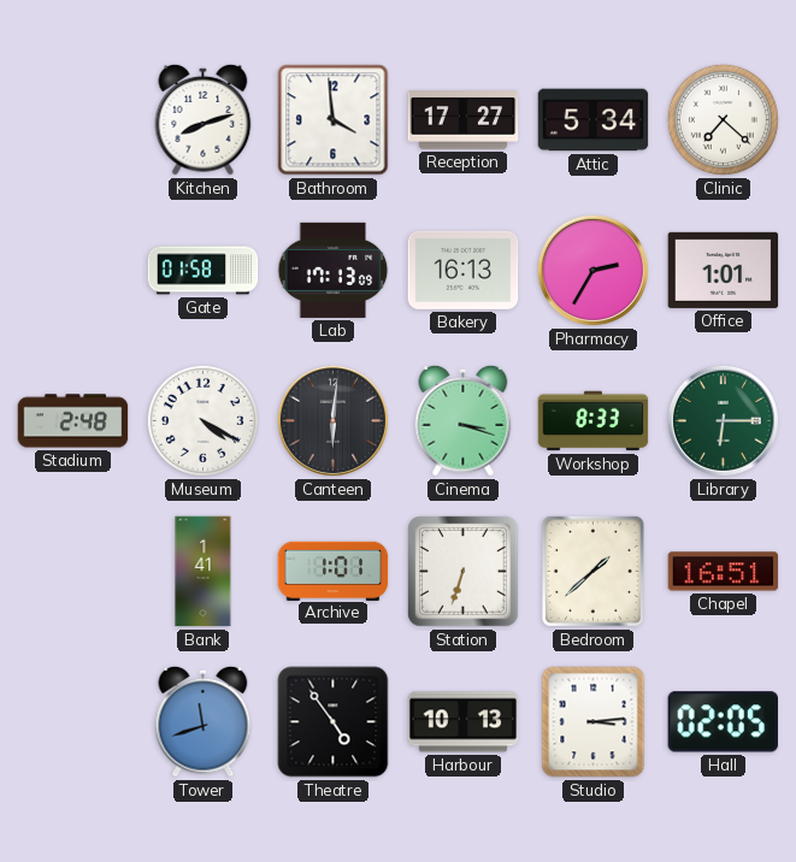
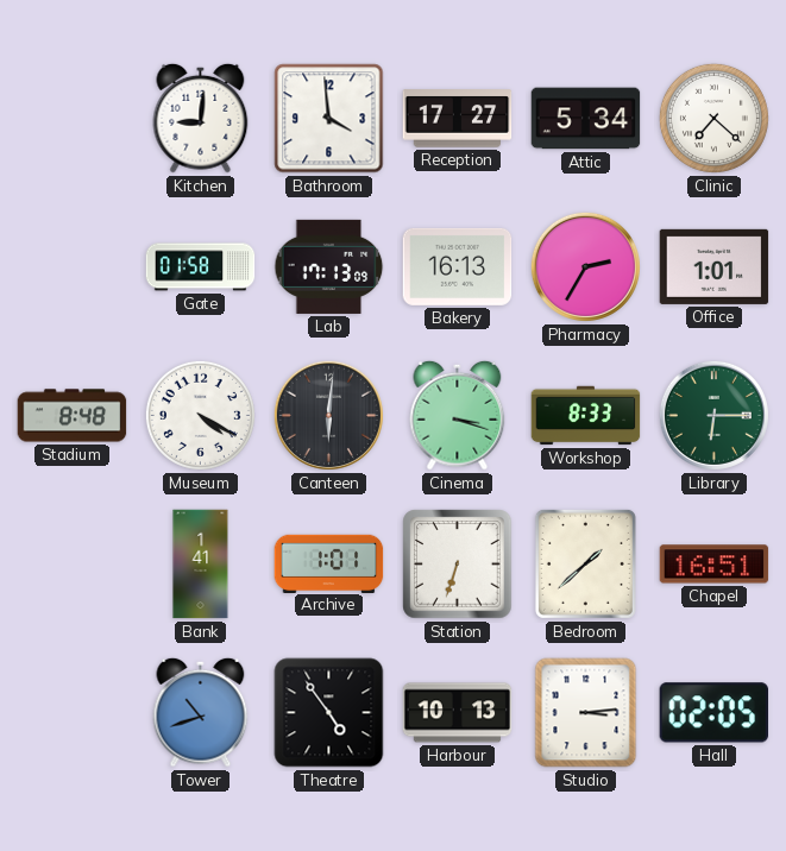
Kitchen: 8:12 -> 9:01
Stadium: 2:48 -> 8:48
Tower: 11:42 -> 10:42
